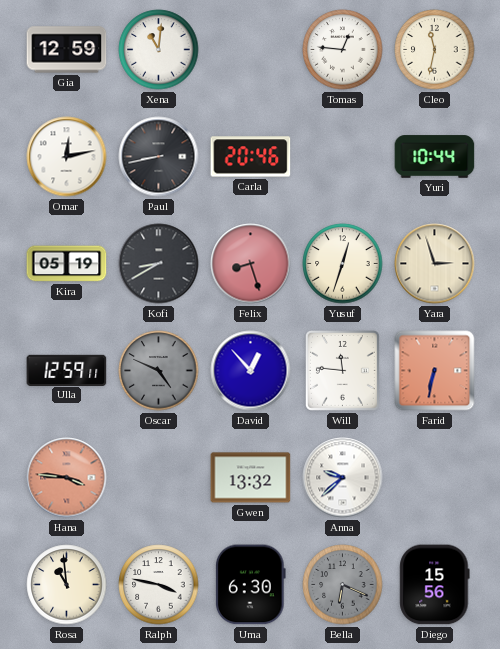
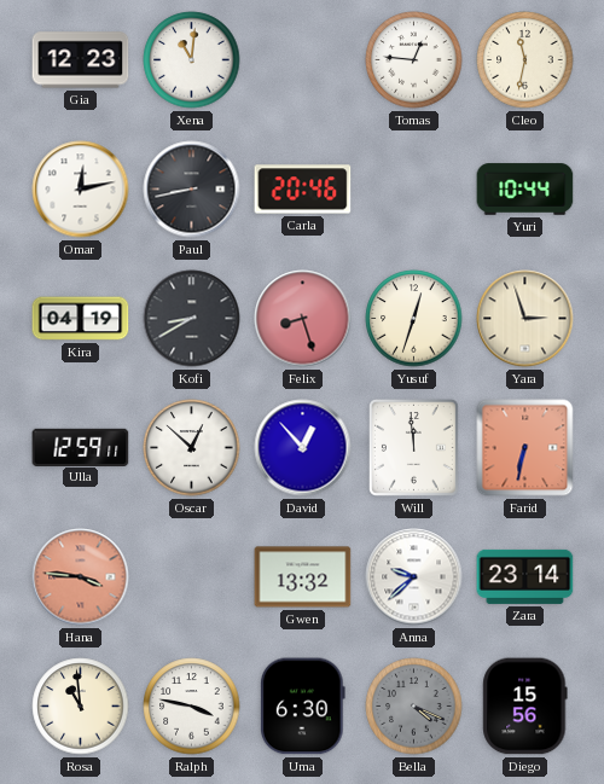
Gia: 12:59 -> 12:23
Kira: 05:19 -> 04:19
Oscar: 4:49 -> 12:52
Oscar dial: grey -> white
Will: 11:46 -> 11:59
Zara: none -> 23:14
Bella: 6:19 -> 4:19
